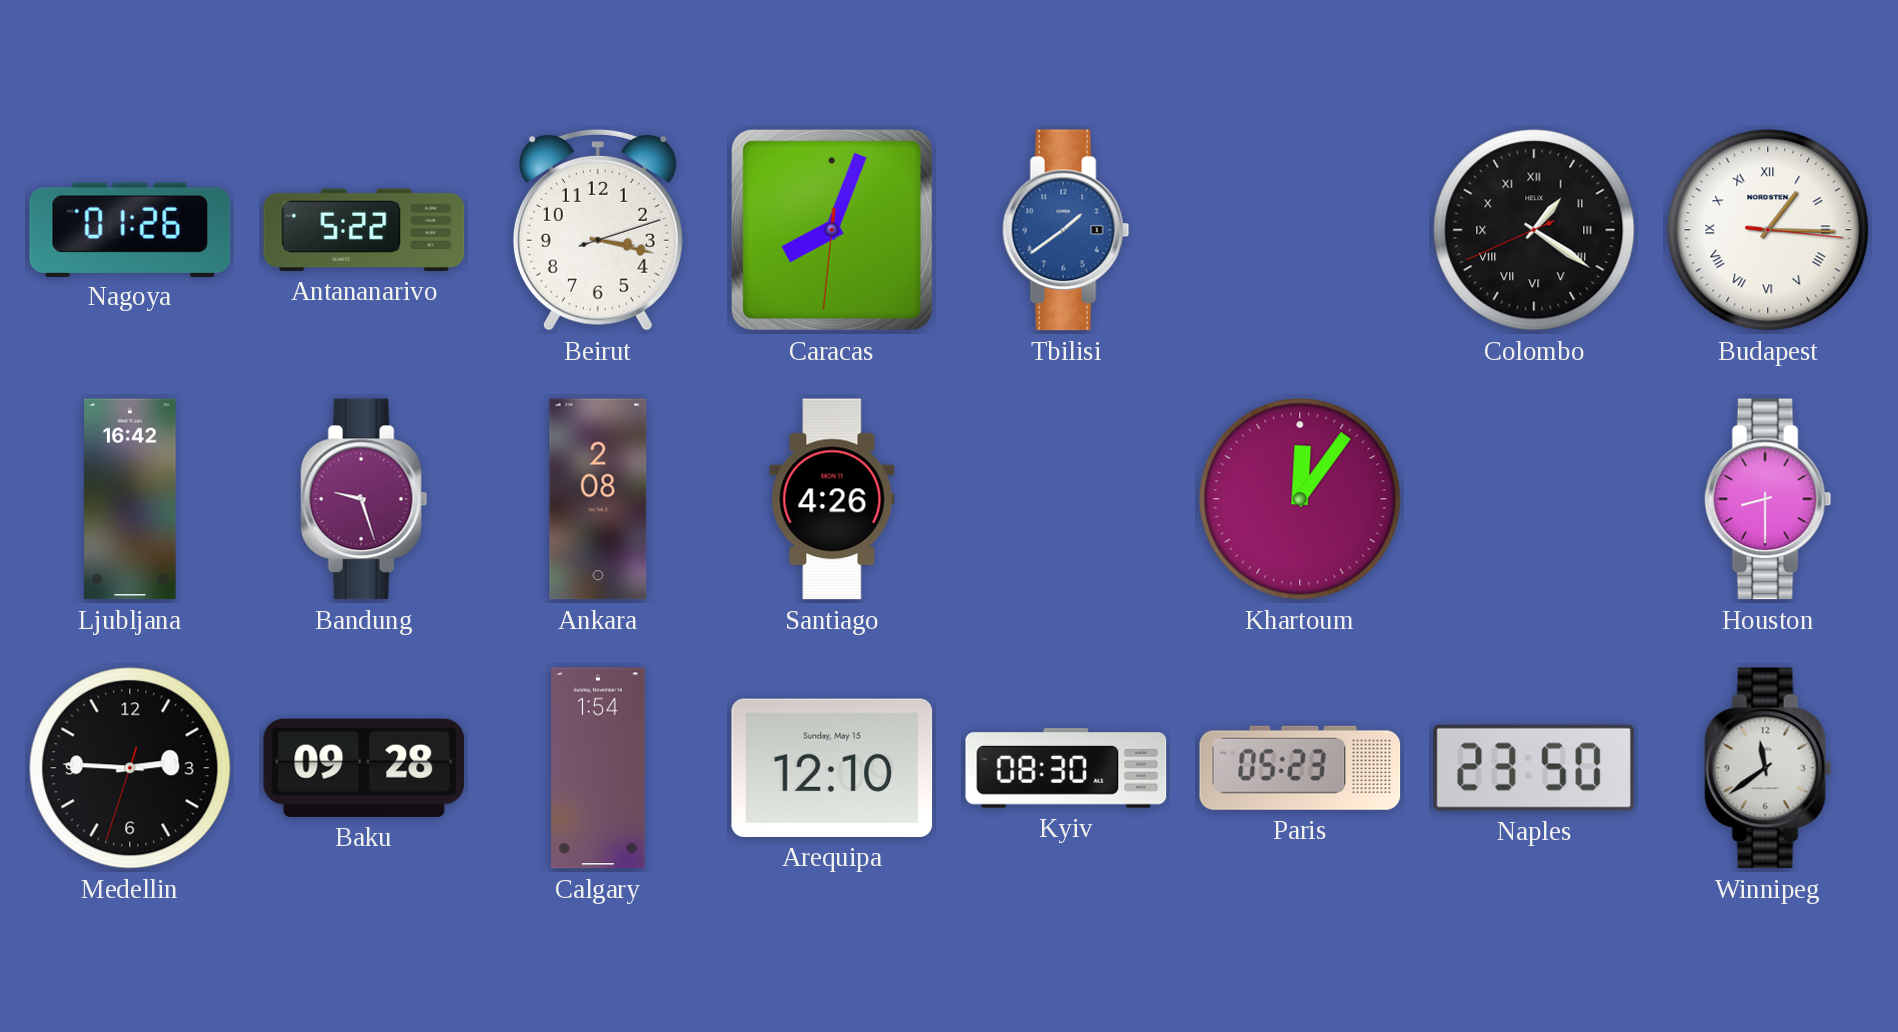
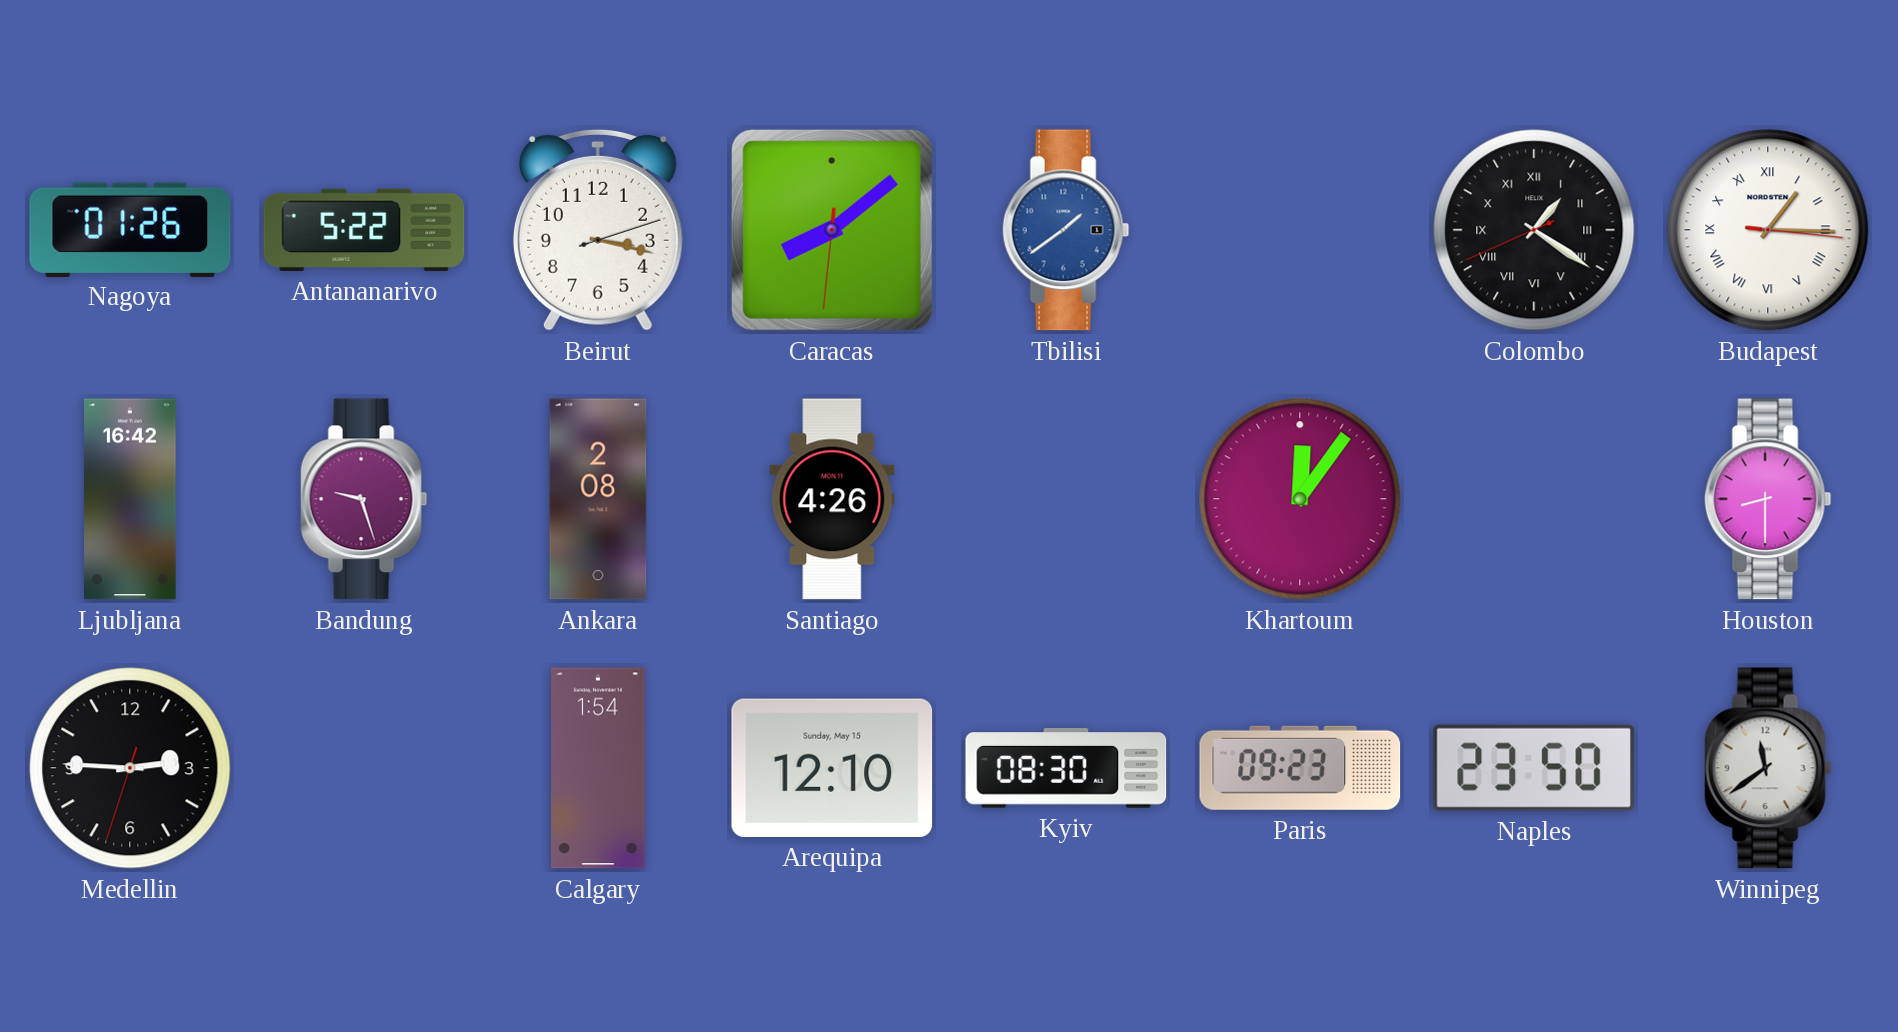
Caracas: 8:03 -> 8:08
Baku: 09:28 -> none
Paris: 05:23 -> 09:23
